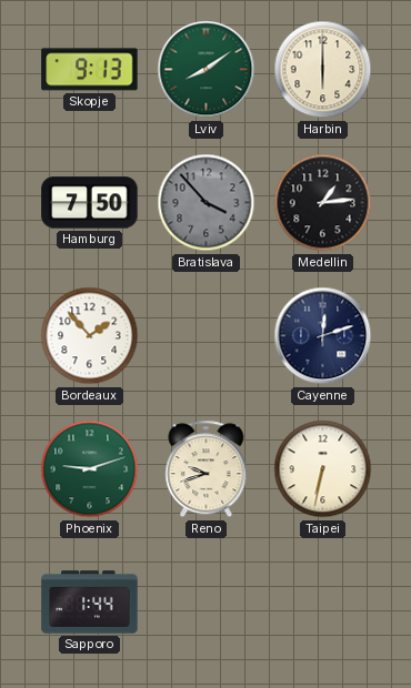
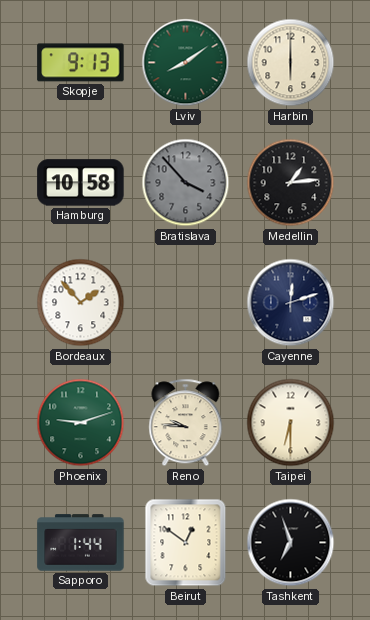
Hamburg: 7:50 -> 10:58
Reno: 9:42 -> 9:46
Taipei: 6:32 -> 6:30
Beirut: none -> 12:51
Tashkent: none -> 6:57
